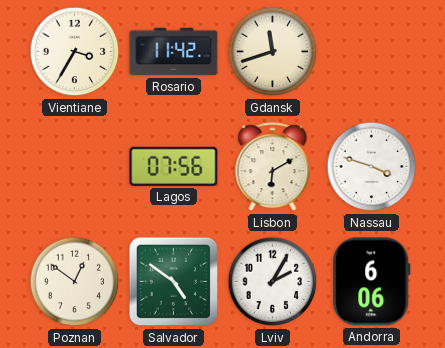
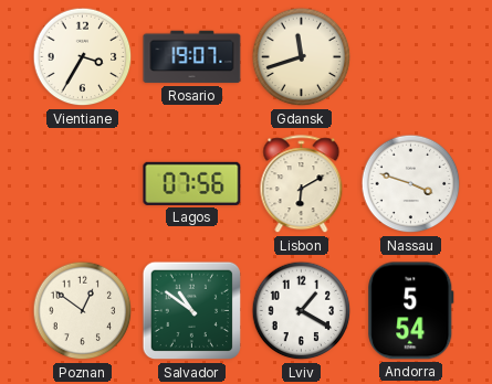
Rosario: 11:42 -> 19:07
Salvador: 4:51 -> 10:51
Lviv: 2:05 -> 1:20
Andorra: 6:06 -> 5:54
